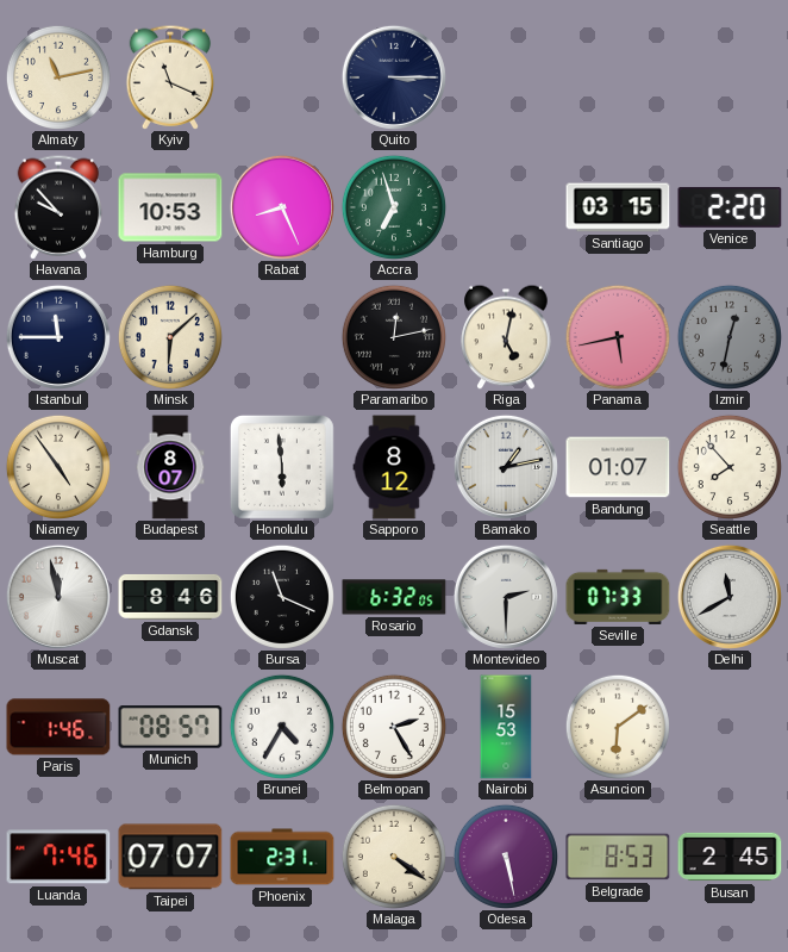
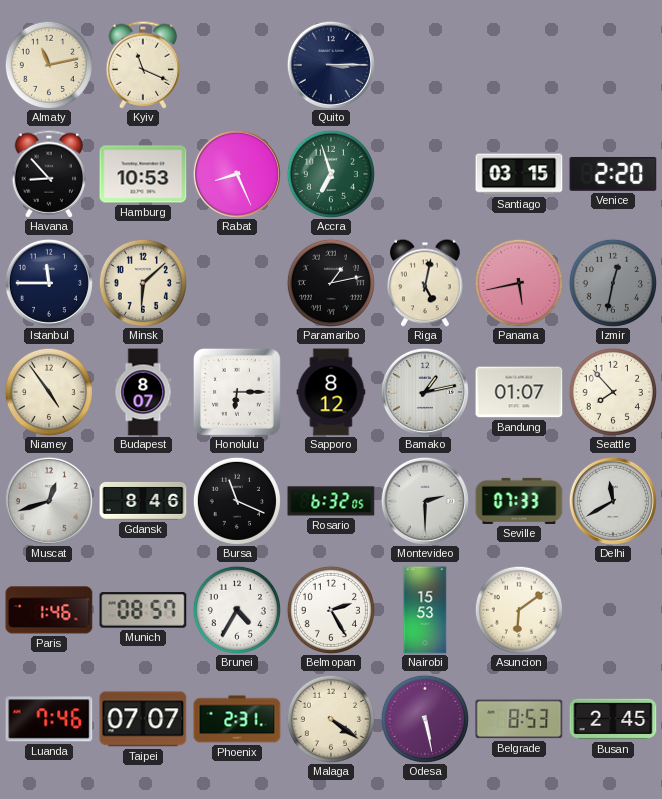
Havana: 9:53 -> 8:53
Paramaribo: 12:13 -> 1:13
Honolulu: 5:59 -> 6:15
Muscat: 11:58 -> 12:42
